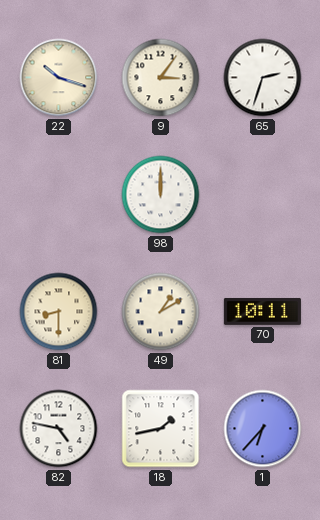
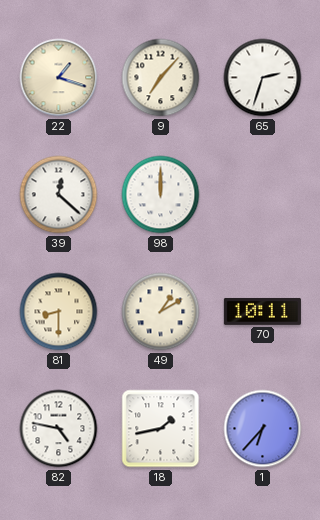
22: 10:18 -> 1:18
9: 3:06 -> 7:07
39: none -> 12:22
